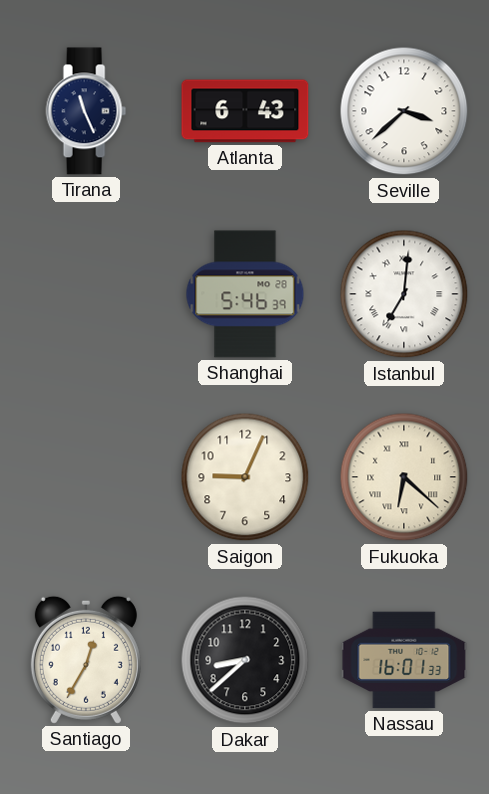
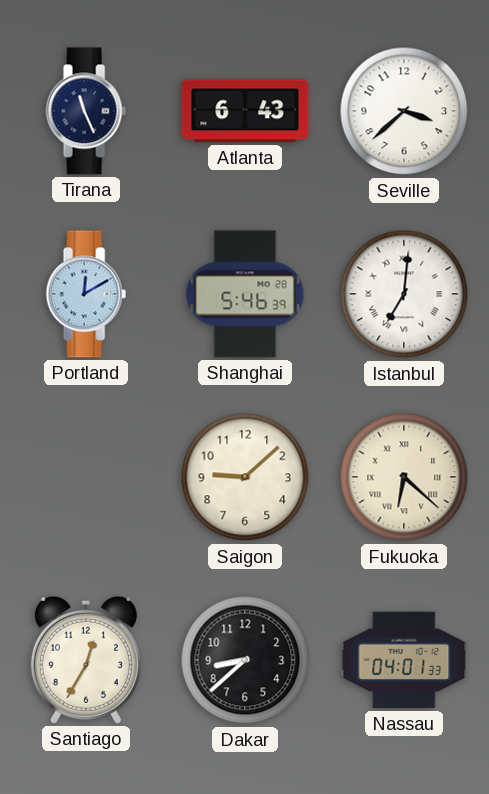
Portland: none -> 12:10
Saigon: 9:04 -> 9:08
Nassau: 16:01 -> 04:01
